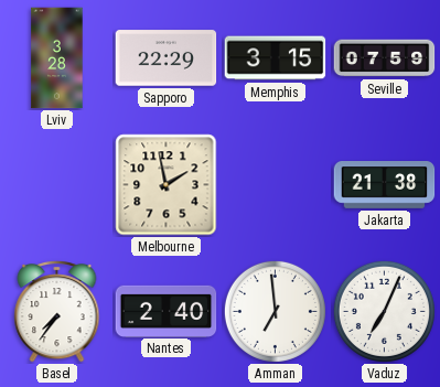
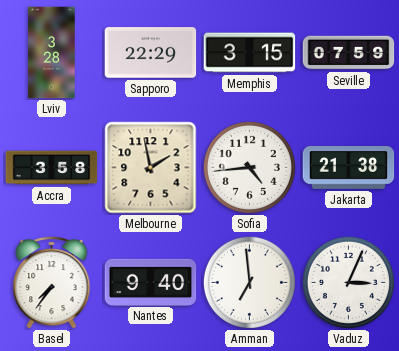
Accra: none -> 3:58
Sofia: none -> 4:44
Nantes: 2:40 -> 9:40
Vaduz: 7:04 -> 3:04
